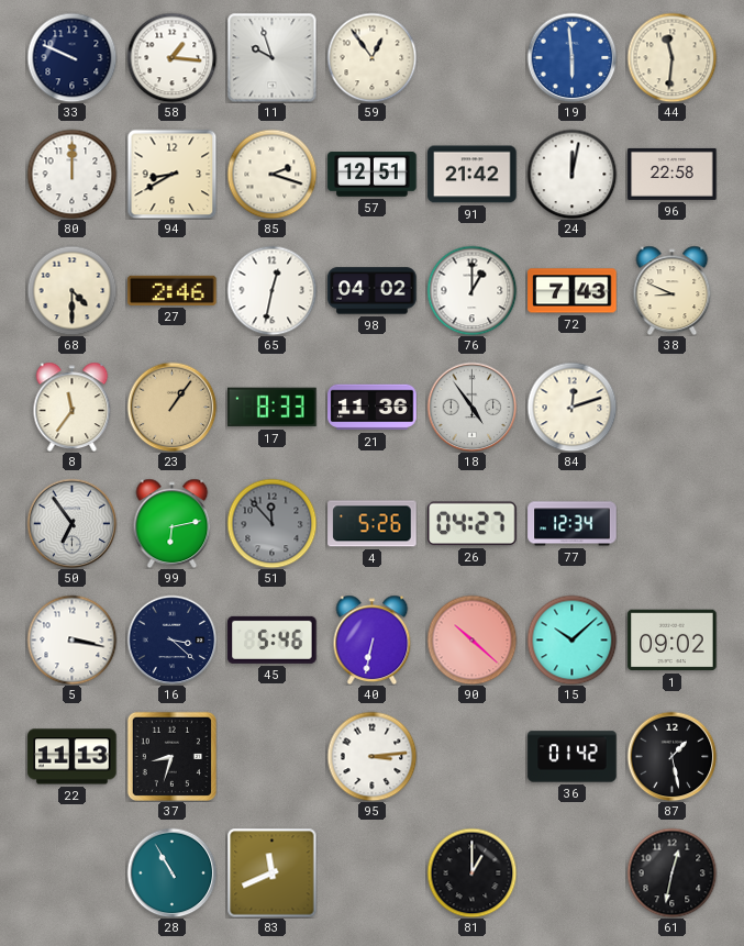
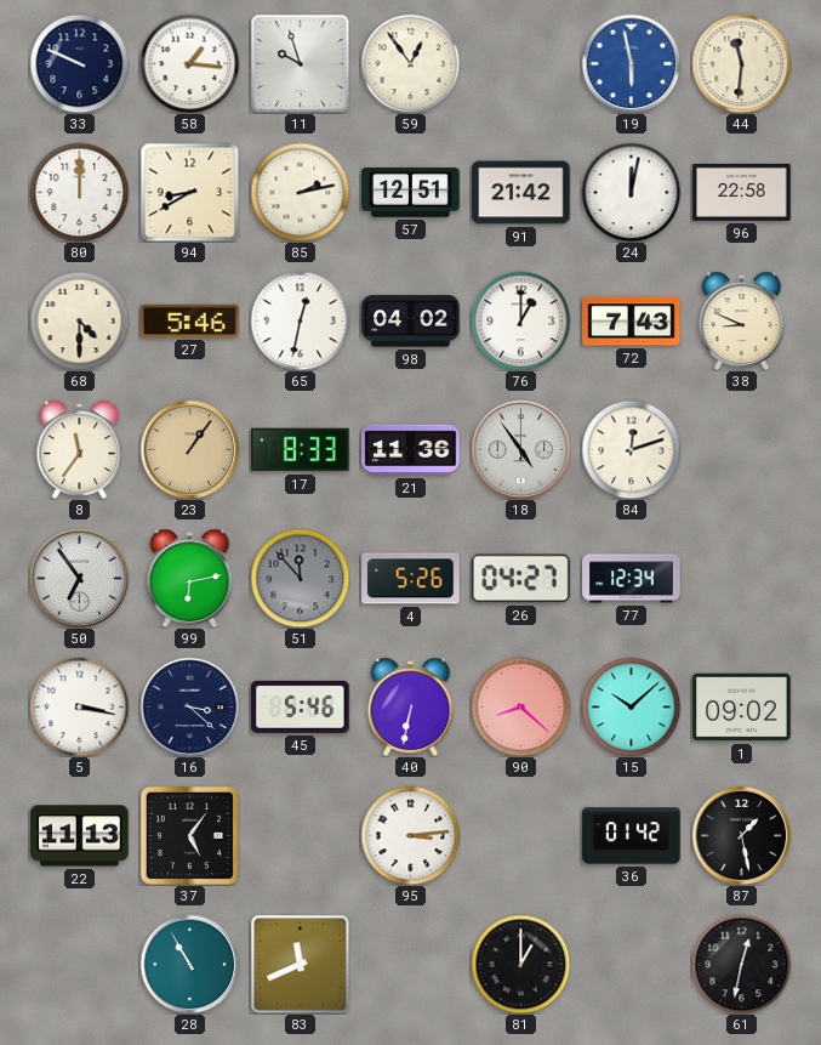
19: 5:59 -> 5:58
85: 2:18 -> 2:13
27: 2:46 -> 5:46
90: 10:22 -> 8:22
37: 8:33 -> 5:06
